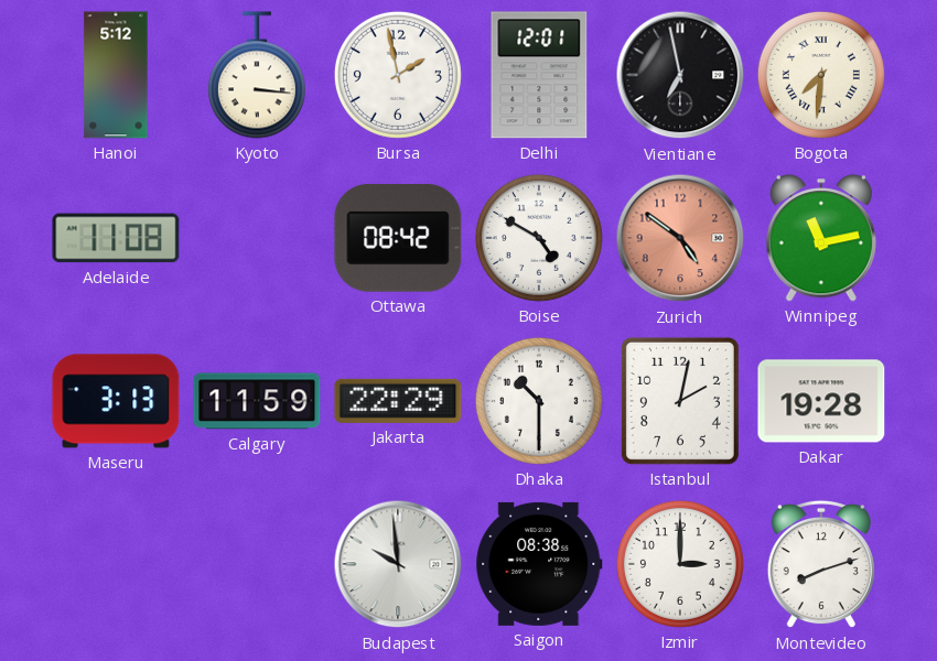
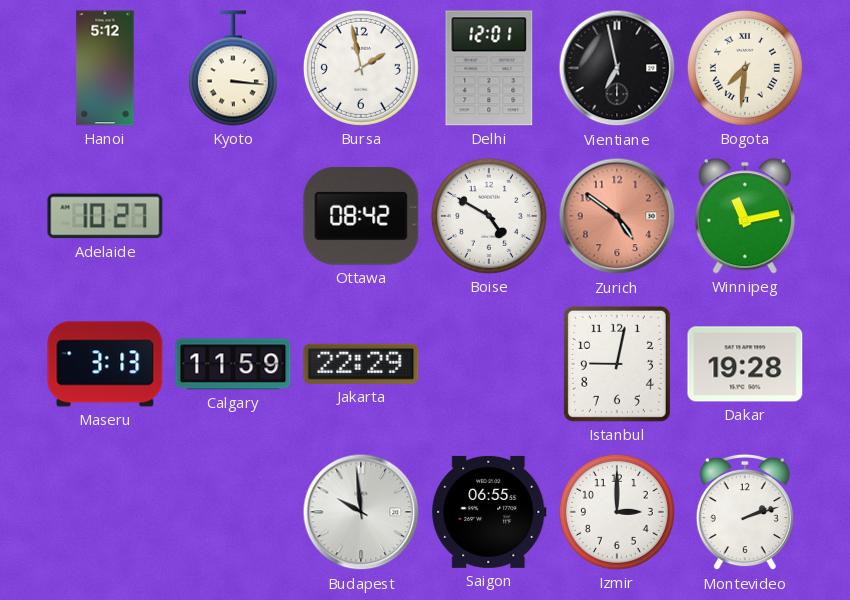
Adelaide: 11:08 -> 10:27
Dhaka: 10:30 -> none
Istanbul: 2:02 -> 9:02
Saigon: 08:38 -> 06:55
Montevideo: 8:12 -> 2:12
